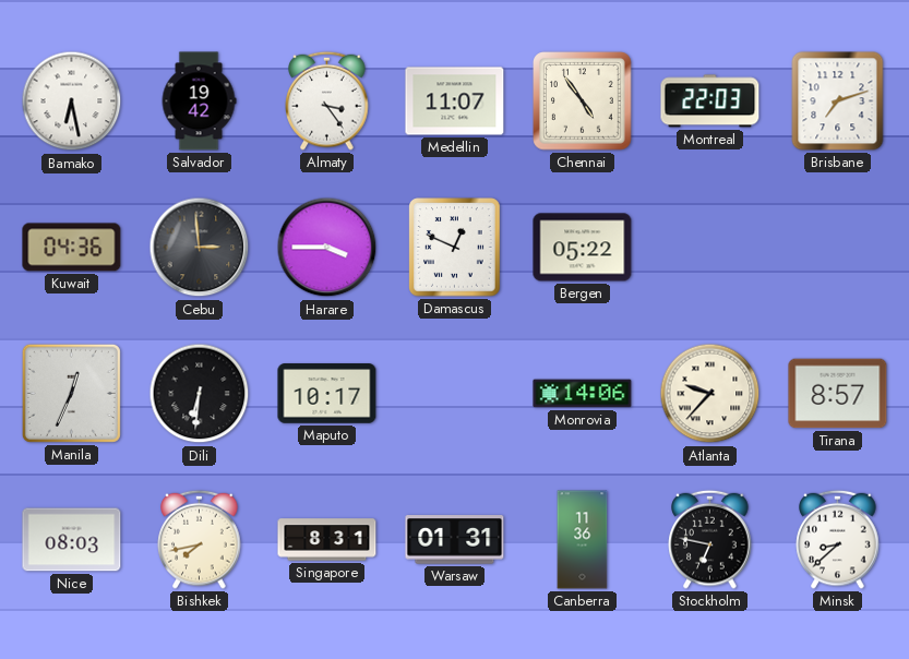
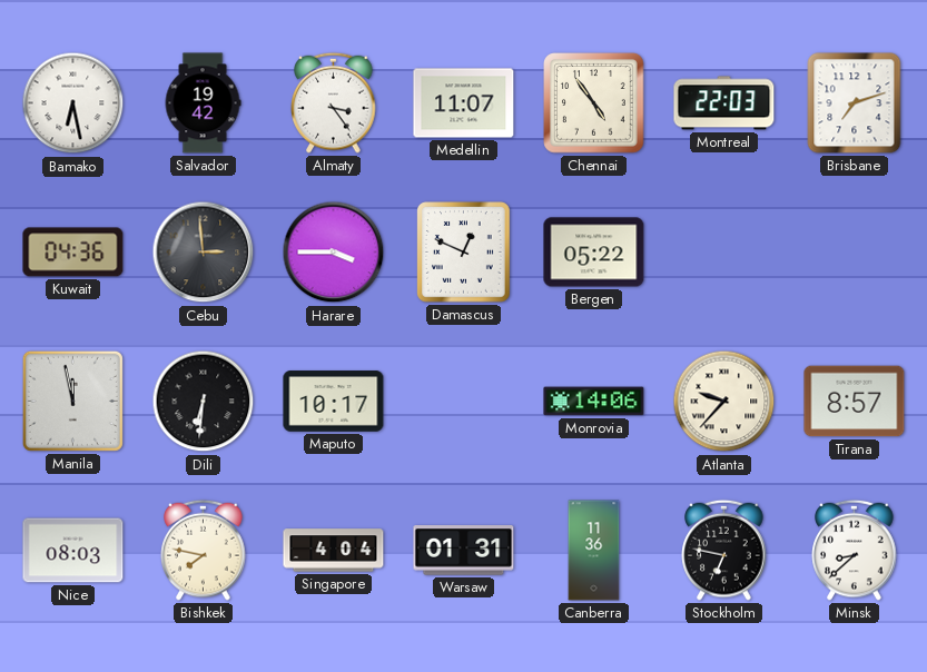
Manila: 12:34 -> 11:58
Bishkek: 7:43 -> 7:47
Singapore: 8:31 -> 4:04
